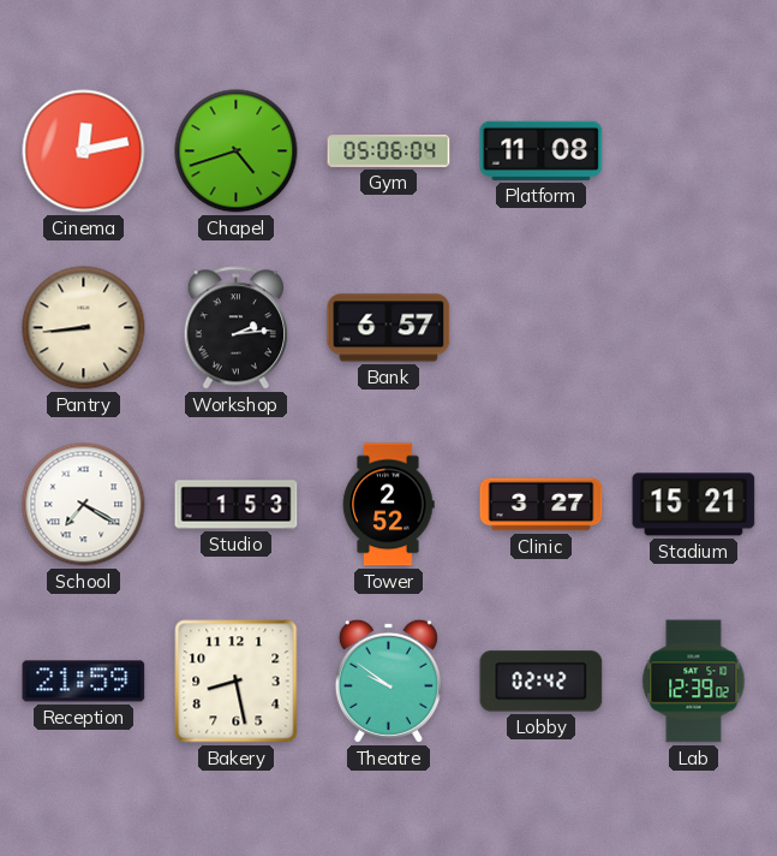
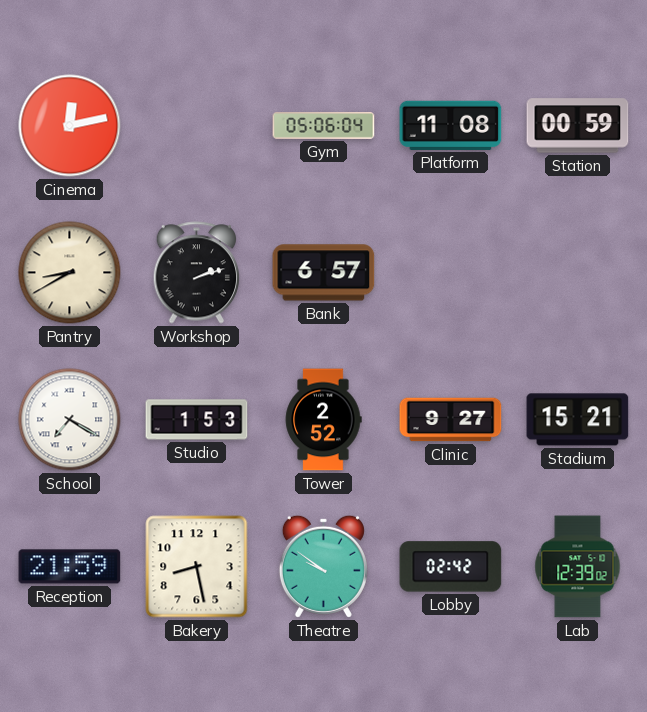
Chapel: 4:42 -> none
Station: none -> 00:59
Pantry: 8:44 -> 8:40
Workshop: 2:14 -> 2:12
Clinic: 3:27 -> 9:27
